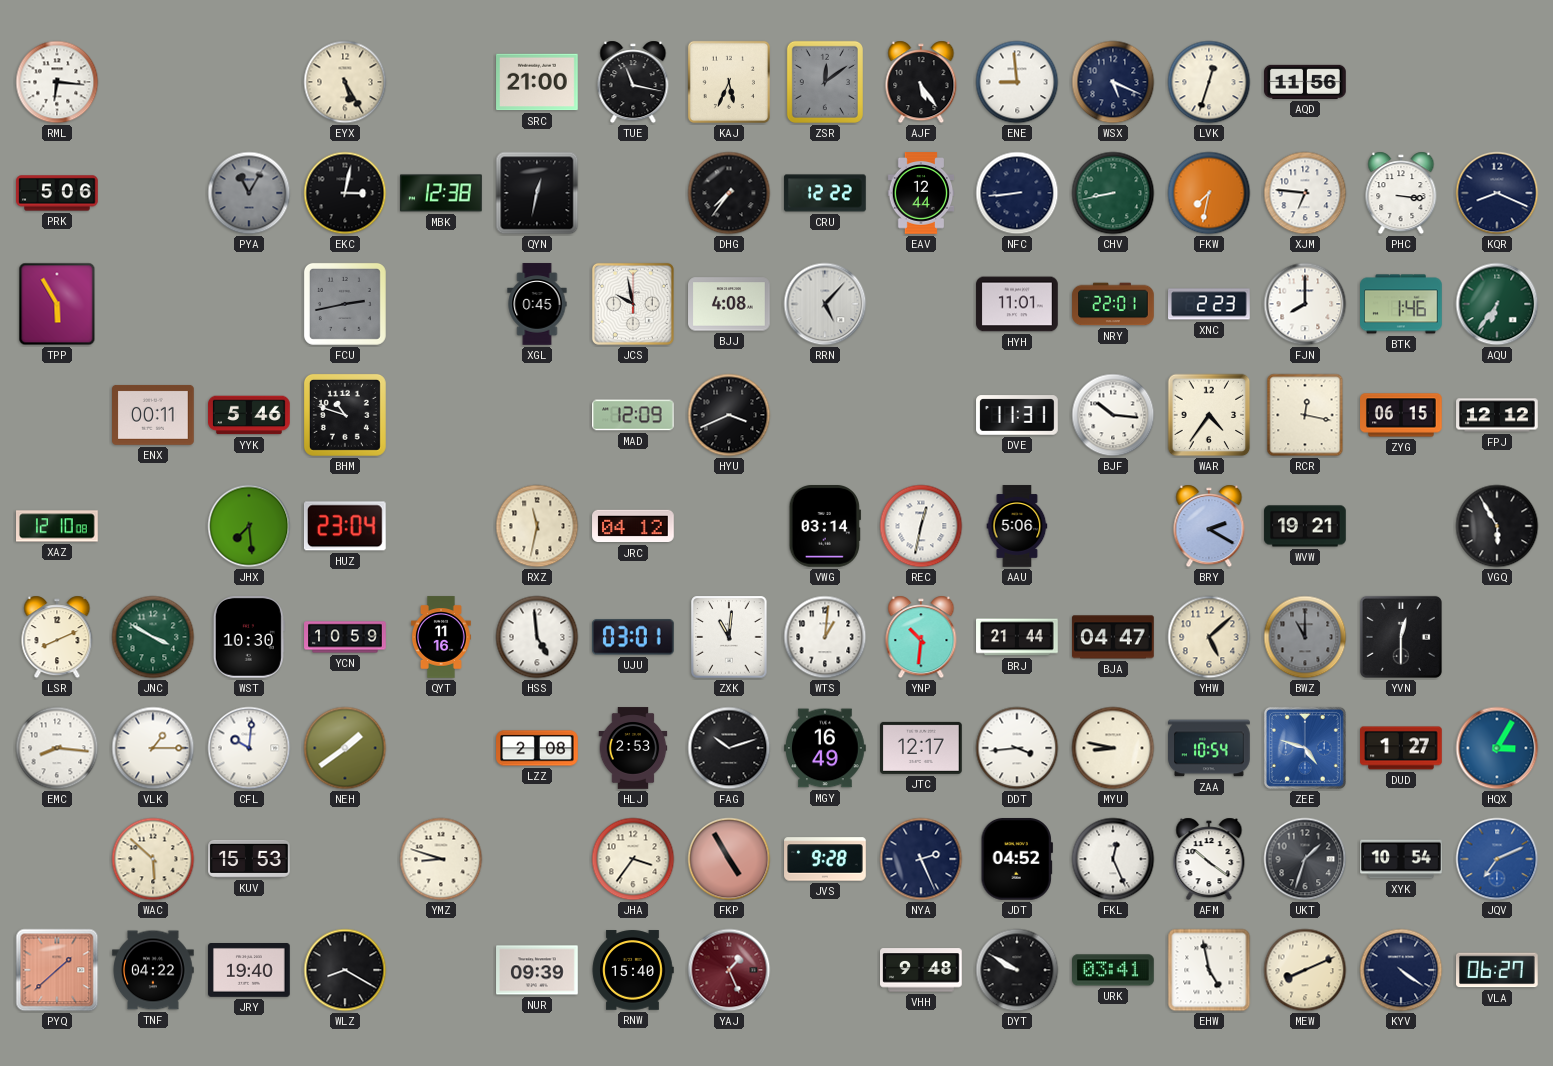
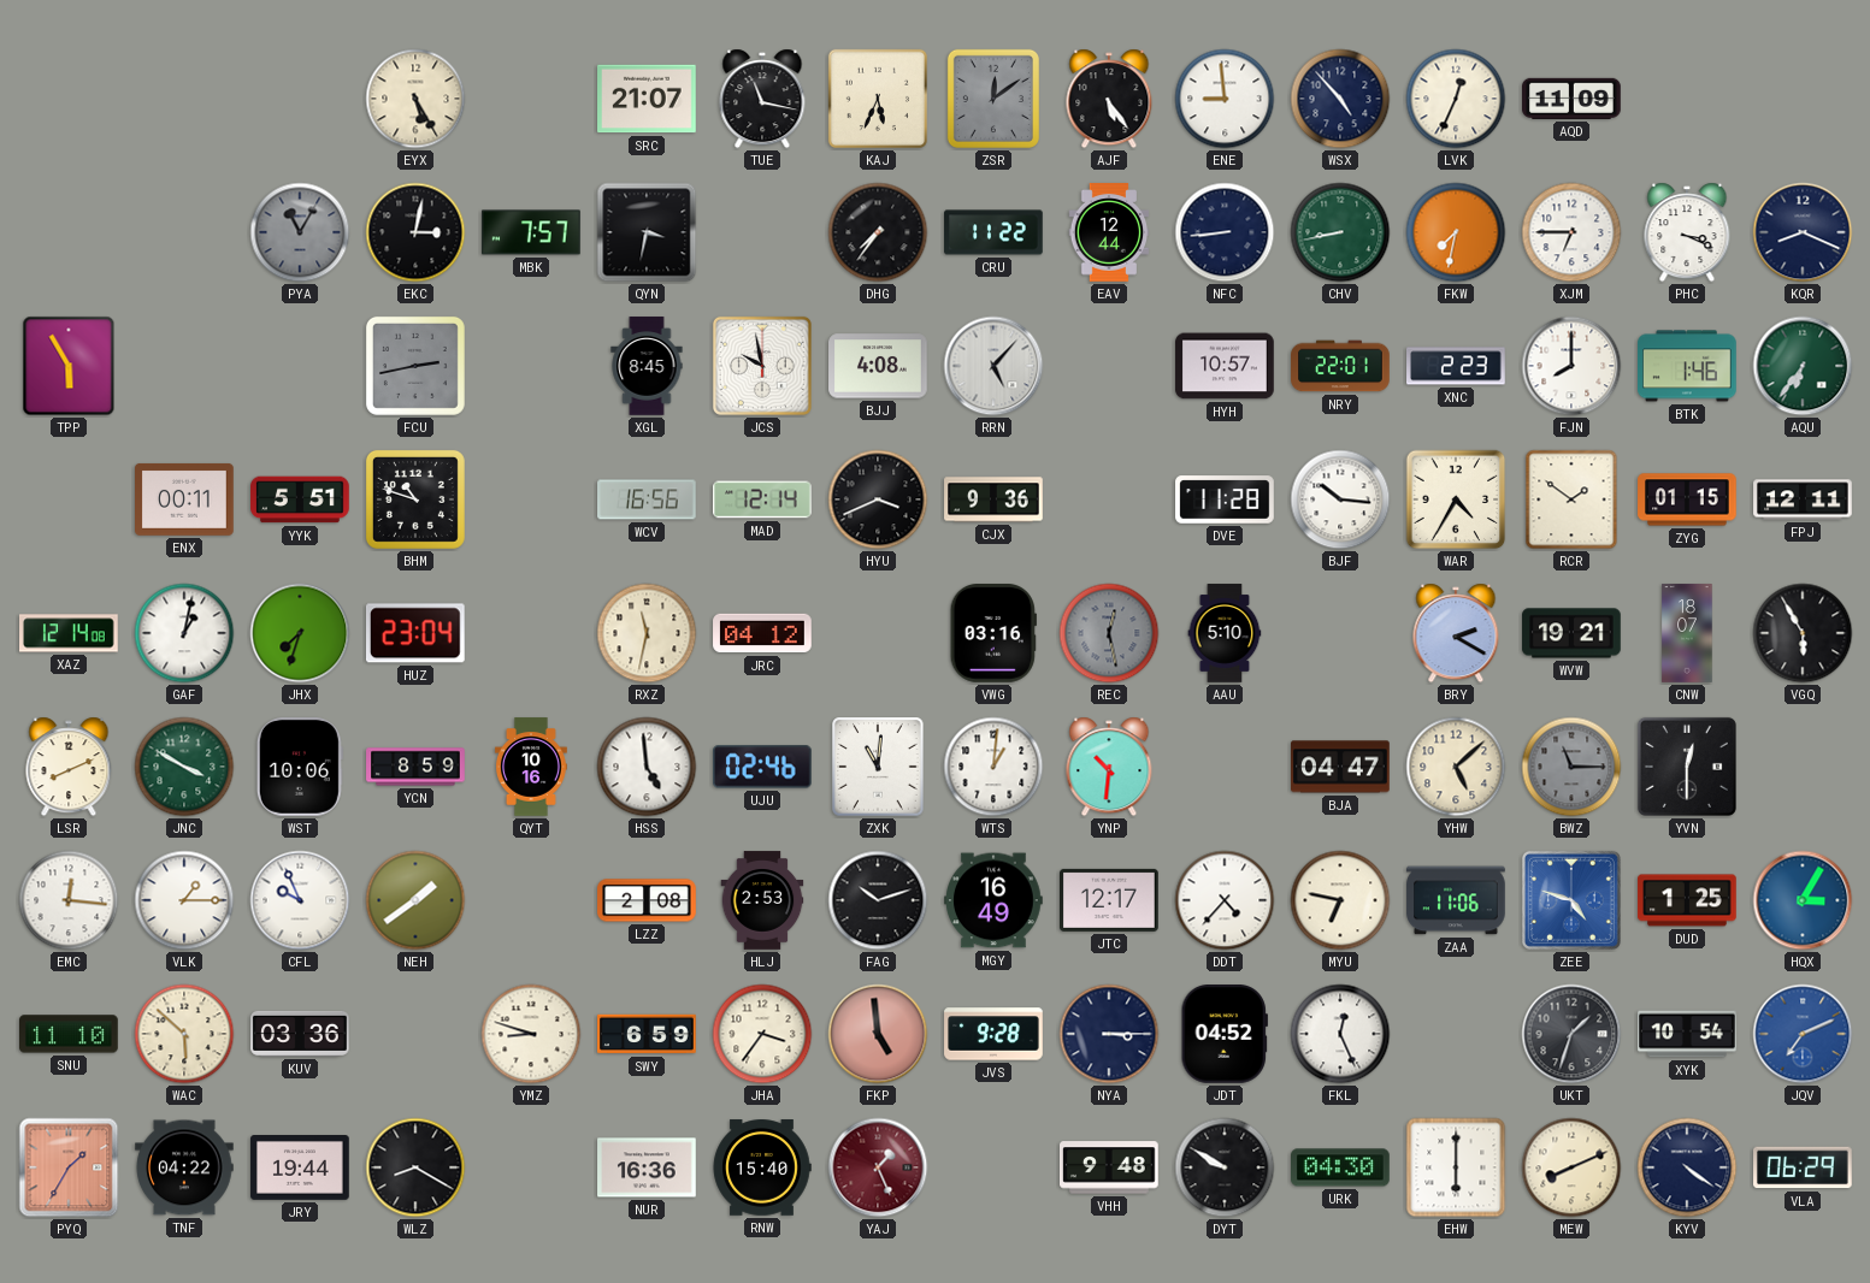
RML: 6:16 -> none
SRC: 21:00 -> 21:07
WSX: 5:19 -> 4:53
LVK: 12:33 -> 12:34
AQD: 11:56 -> 11:09
PRK: 5:06 -> none
MBK: 12:38 -> 7:57
QYN: 12:32 -> 3:32
CRU: 12:22 -> 11:22
XJM: 6:46 -> 6:45
PHC: 3:16 -> 3:19
XGL: 0:45 -> 8:45
HYH: 11:01 -> 10:57
YYK: 5:46 -> 5:51
WCV: none -> 16:56
MAD: 12:09 -> 12:14
CJX: none -> 9:36
DVE: 11:31 -> 11:28
WAR: 4:36 -> 4:35
RCR: 12:17 -> 1:51
ZYG: 06:15 -> 01:15
FPJ: 12:12 -> 12:11
XAZ: 12:10 -> 12:14
GAF: none -> 1:02
JHX: 7:29 -> 7:33
VWG: 03:14 -> 03:16
REC: 12:32 -> 12:28
REC dial: white -> grey
AAU: 5:06 -> 5:10
CNW: none -> 18:07
WST: 10:30 -> 10:06
YCN: 10:59 -> 8:59
QYT: 11:16 -> 10:16
UJU: 03:01 -> 02:46
BRJ: 21:44 -> none
BWZ: 11:00 -> 11:15
EMC: 8:16 -> 12:16
CFL: 10:01 -> 9:56
DDT: 3:44 -> 4:37
MYU: 8:47 -> 6:47
ZAA: 10:54 -> 11:06
DUD: 1:27 -> 1:25
SNU: none -> 11:10
KUV: 15:53 -> 03:36
SWY: none -> 6:59
FKP: 4:55 -> 4:59
NYA: 2:26 -> 3:15
AFM: 10:21 -> none
PYQ: 1:38 -> 1:35
JRY: 19:40 -> 19:44
NUR: 09:39 -> 16:36
URK: 03:41 -> 04:30
EHW: 4:58 -> 6:00
VLA: 06:27 -> 06:29
